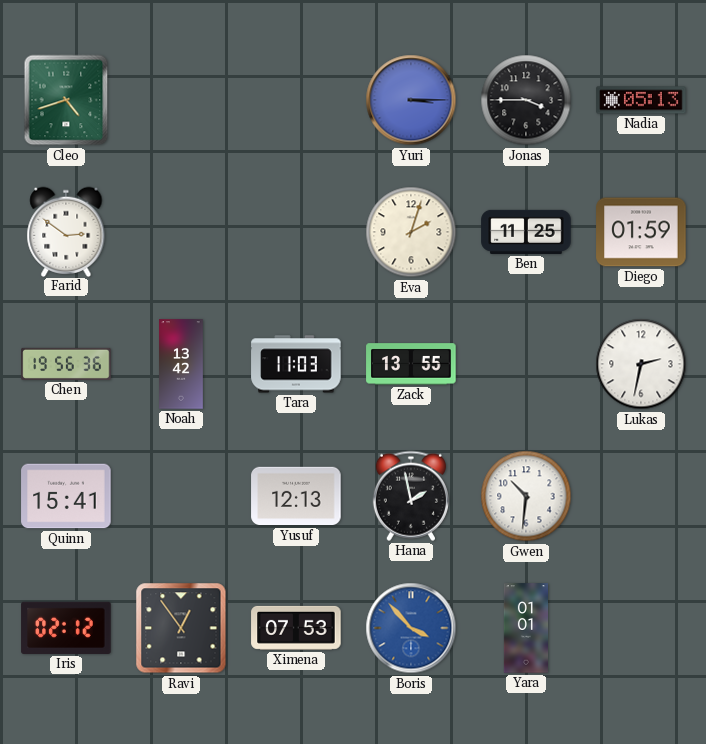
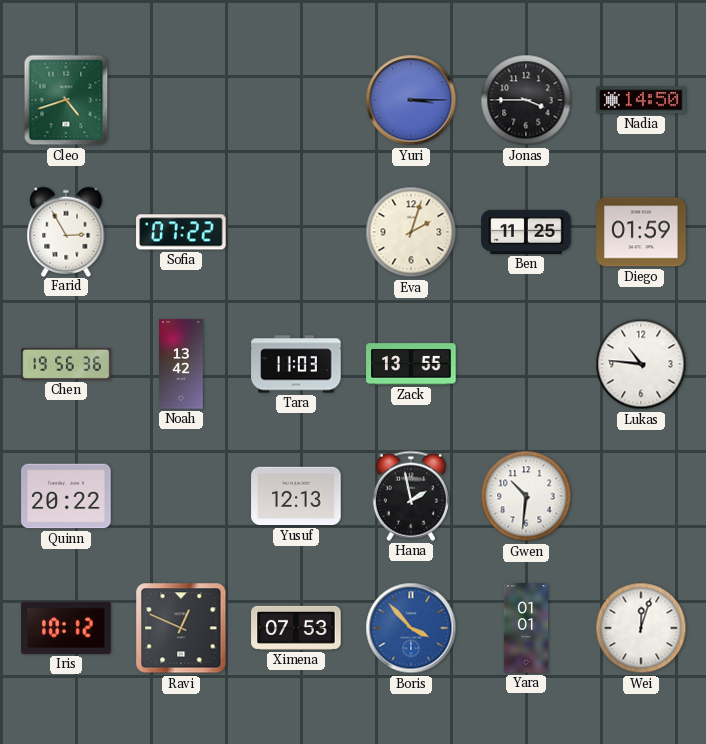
Nadia: 05:13 -> 14:50
Farid: 2:51 -> 2:55
Sofia: none -> 07:22
Lukas: 2:32 -> 10:46
Quinn: 15:41 -> 20:22
Iris: 02:12 -> 10:12
Ravi: 12:54 -> 12:49
Wei: none -> 12:03
